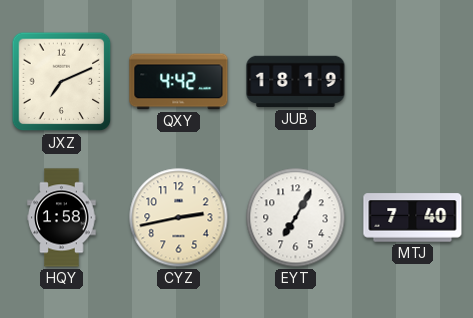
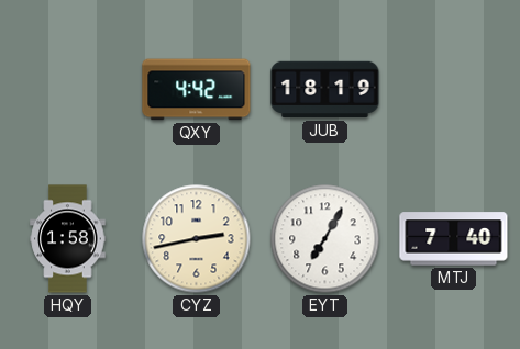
JXZ: 7:11 -> none
